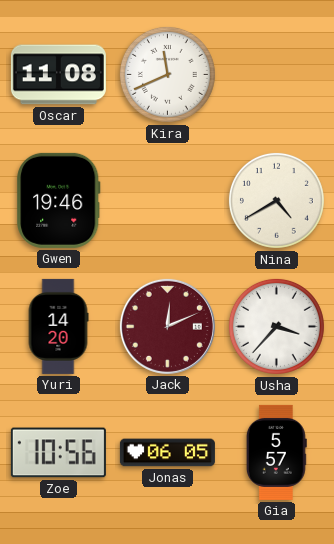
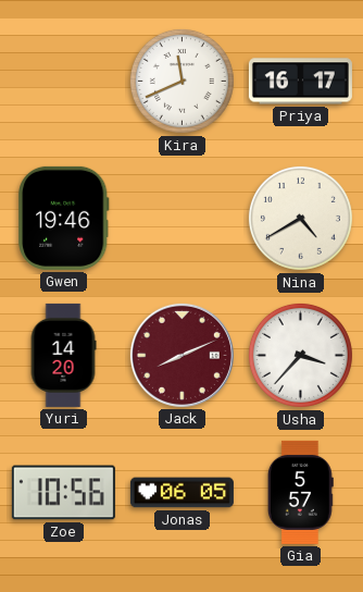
Oscar: 11:08 -> none
Priya: none -> 16:17
Jack: 12:11 -> 8:11
